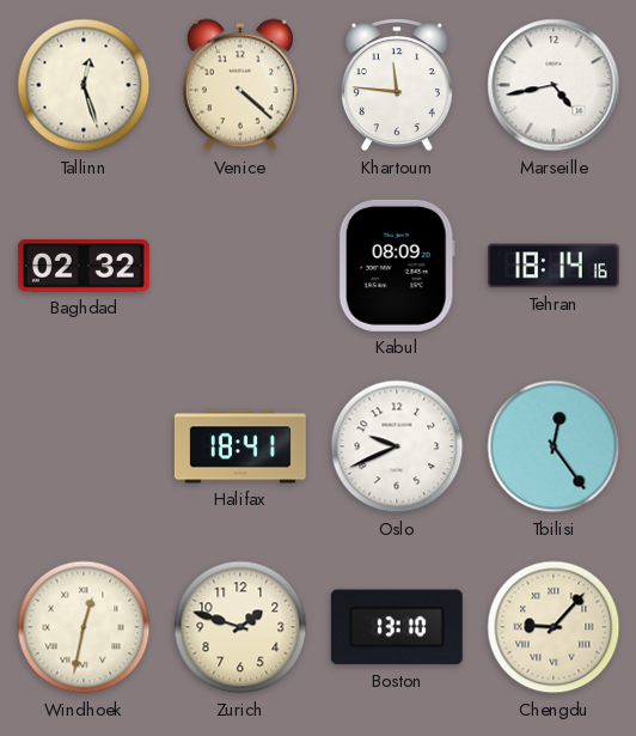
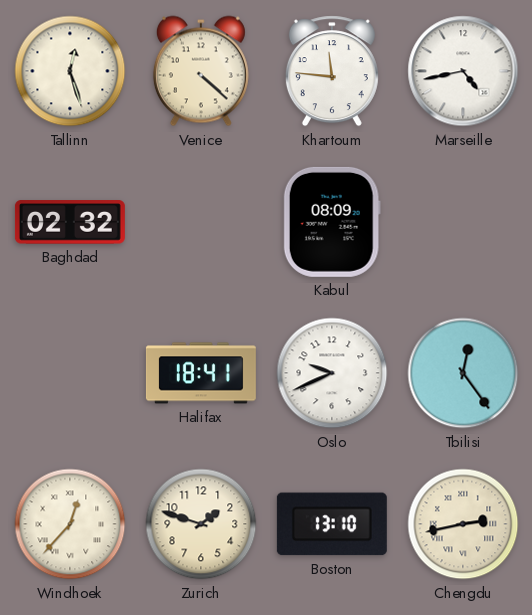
Tehran: 18:14 -> none
Windhoek: 12:32 -> 12:37
Chengdu: 9:07 -> 2:43
